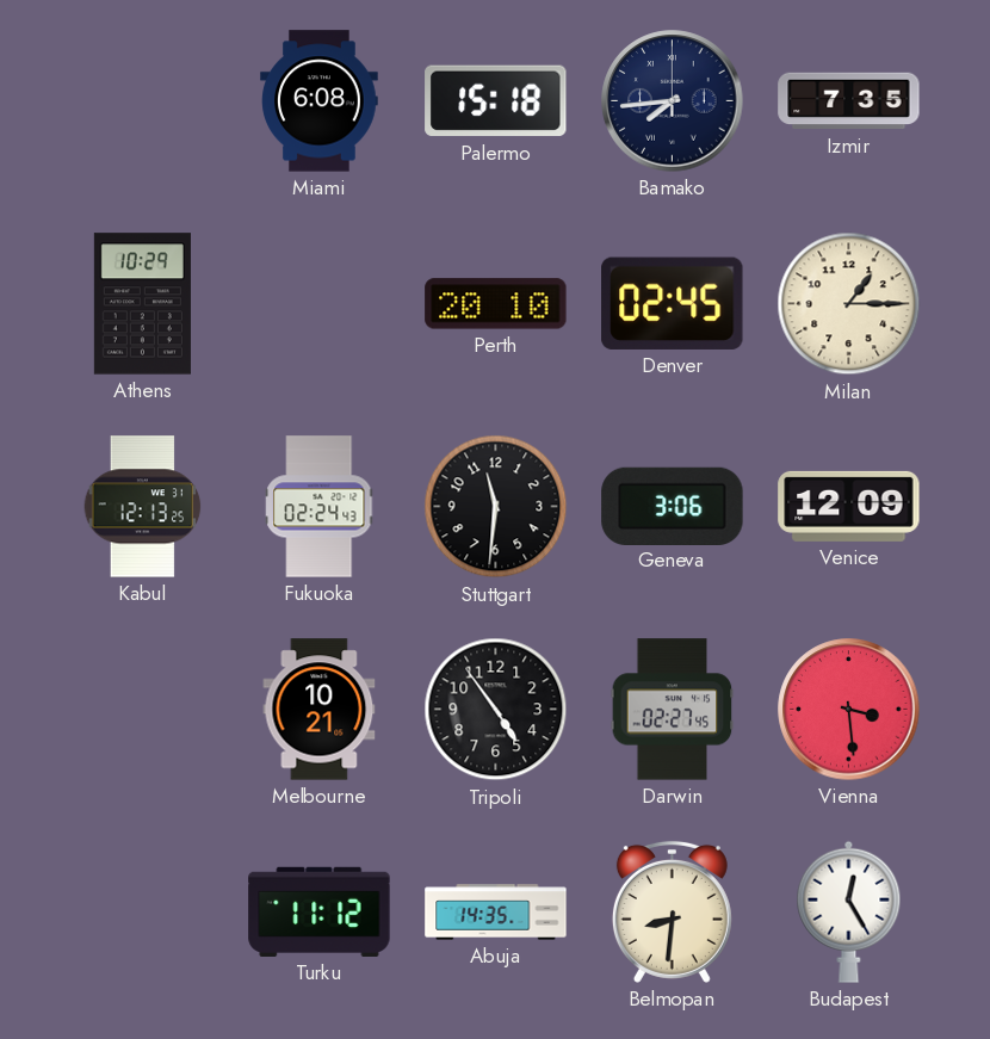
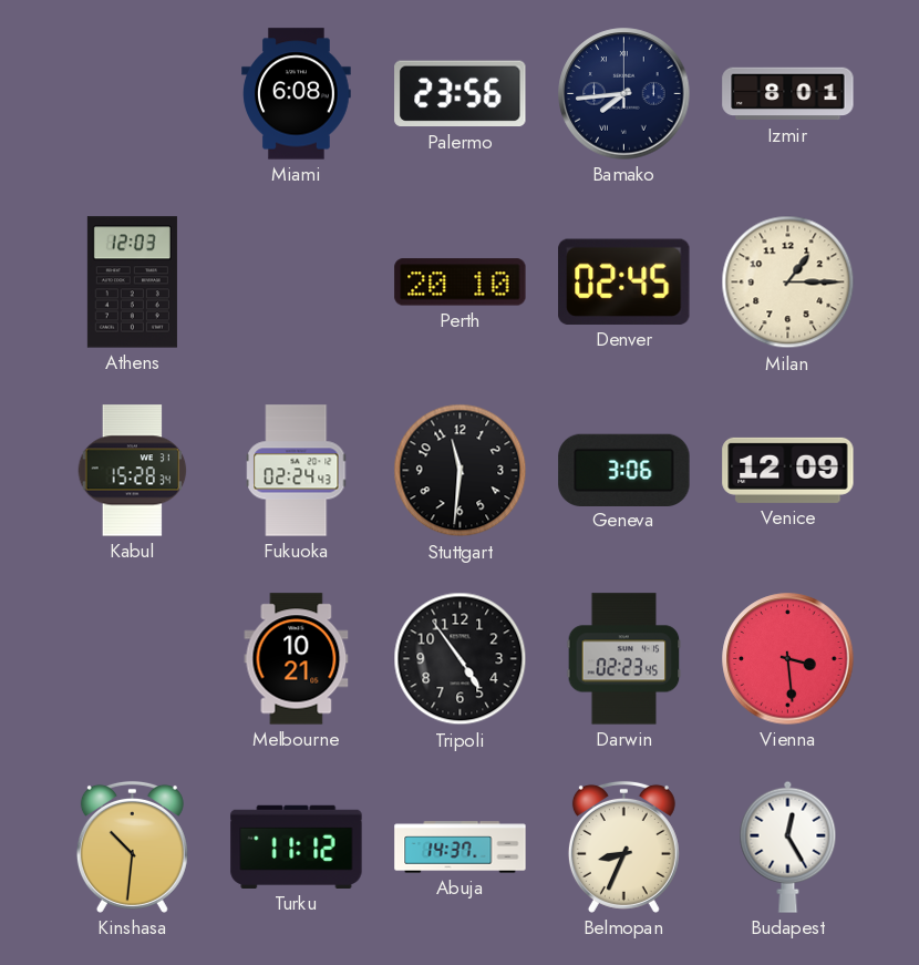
Palermo: 15:18 -> 23:56
Izmir: 7:35 -> 8:01
Athens: 10:29 -> 12:03
Kabul: 12:13 -> 15:28
Darwin: 02:27 -> 02:23
Kinshasa: none -> 10:31
Abuja: 14:35 -> 14:37
Belmopan: 8:31 -> 8:34
